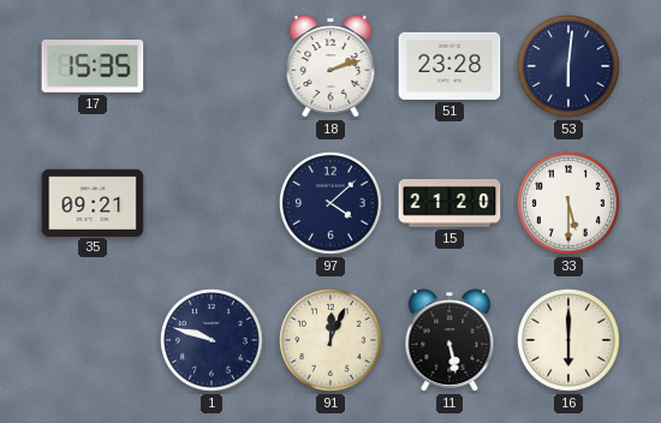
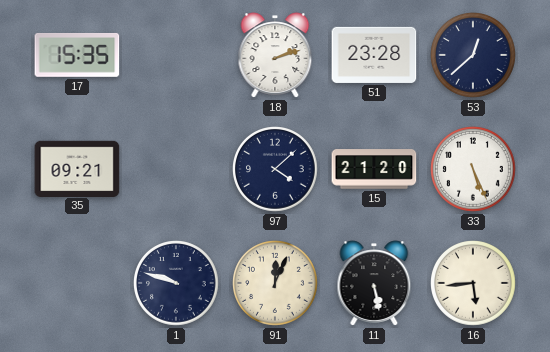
53: 6:01 -> 12:38
33: 5:30 -> 5:26
16: 6:00 -> 5:44
